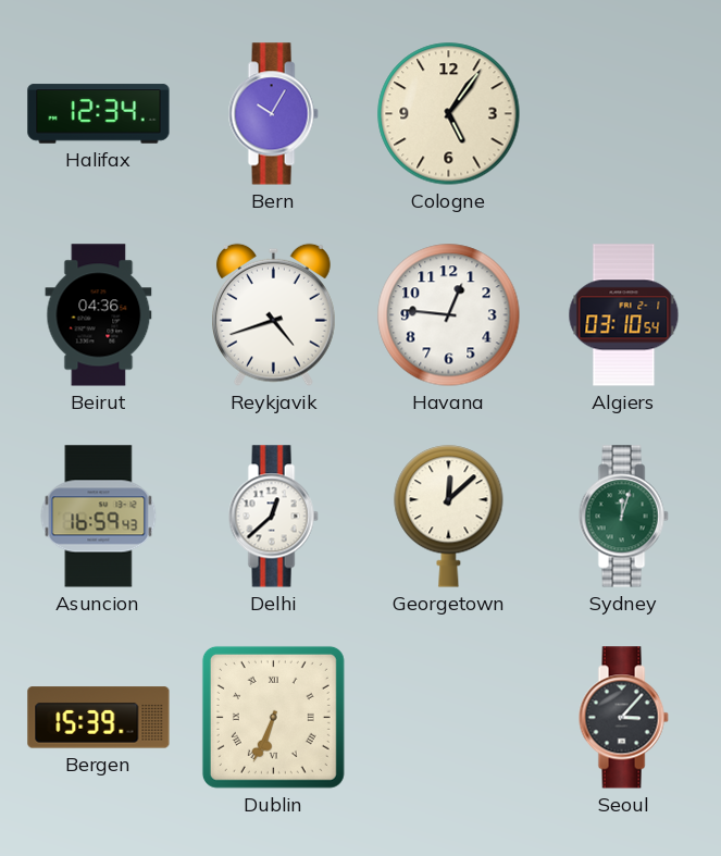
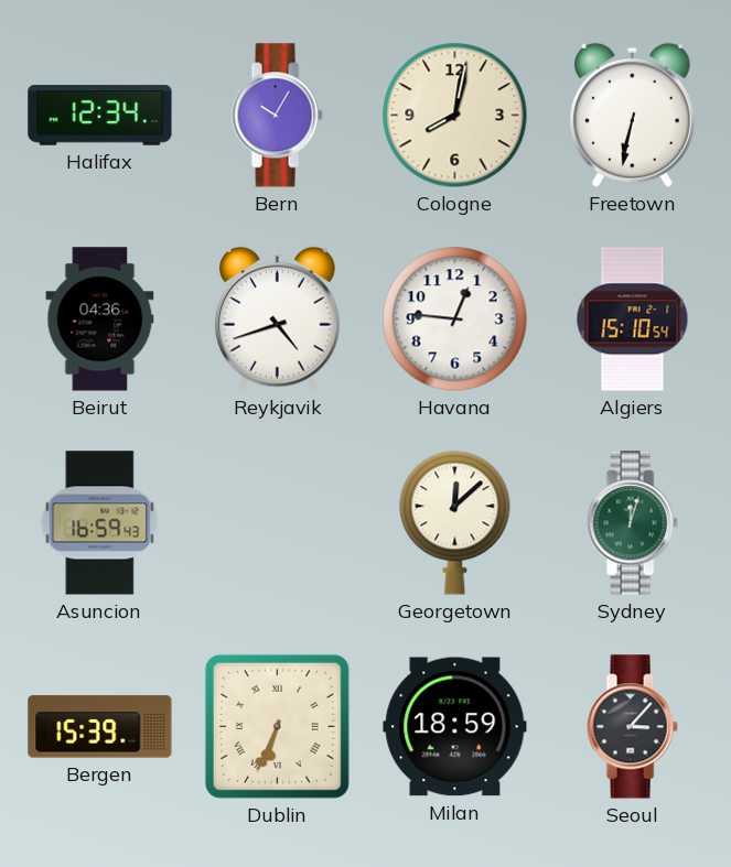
Cologne: 5:06 -> 8:02
Freetown: none -> 6:32
Algiers: 03:10 -> 15:10
Delhi: 12:38 -> none
Milan: none -> 18:59
